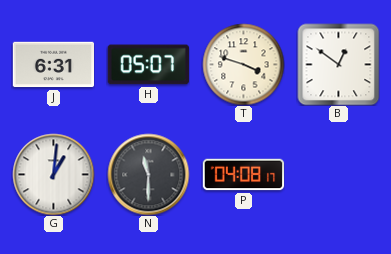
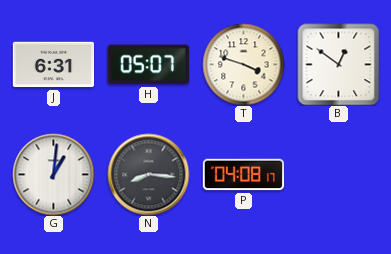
N: 11:30 -> 8:16
